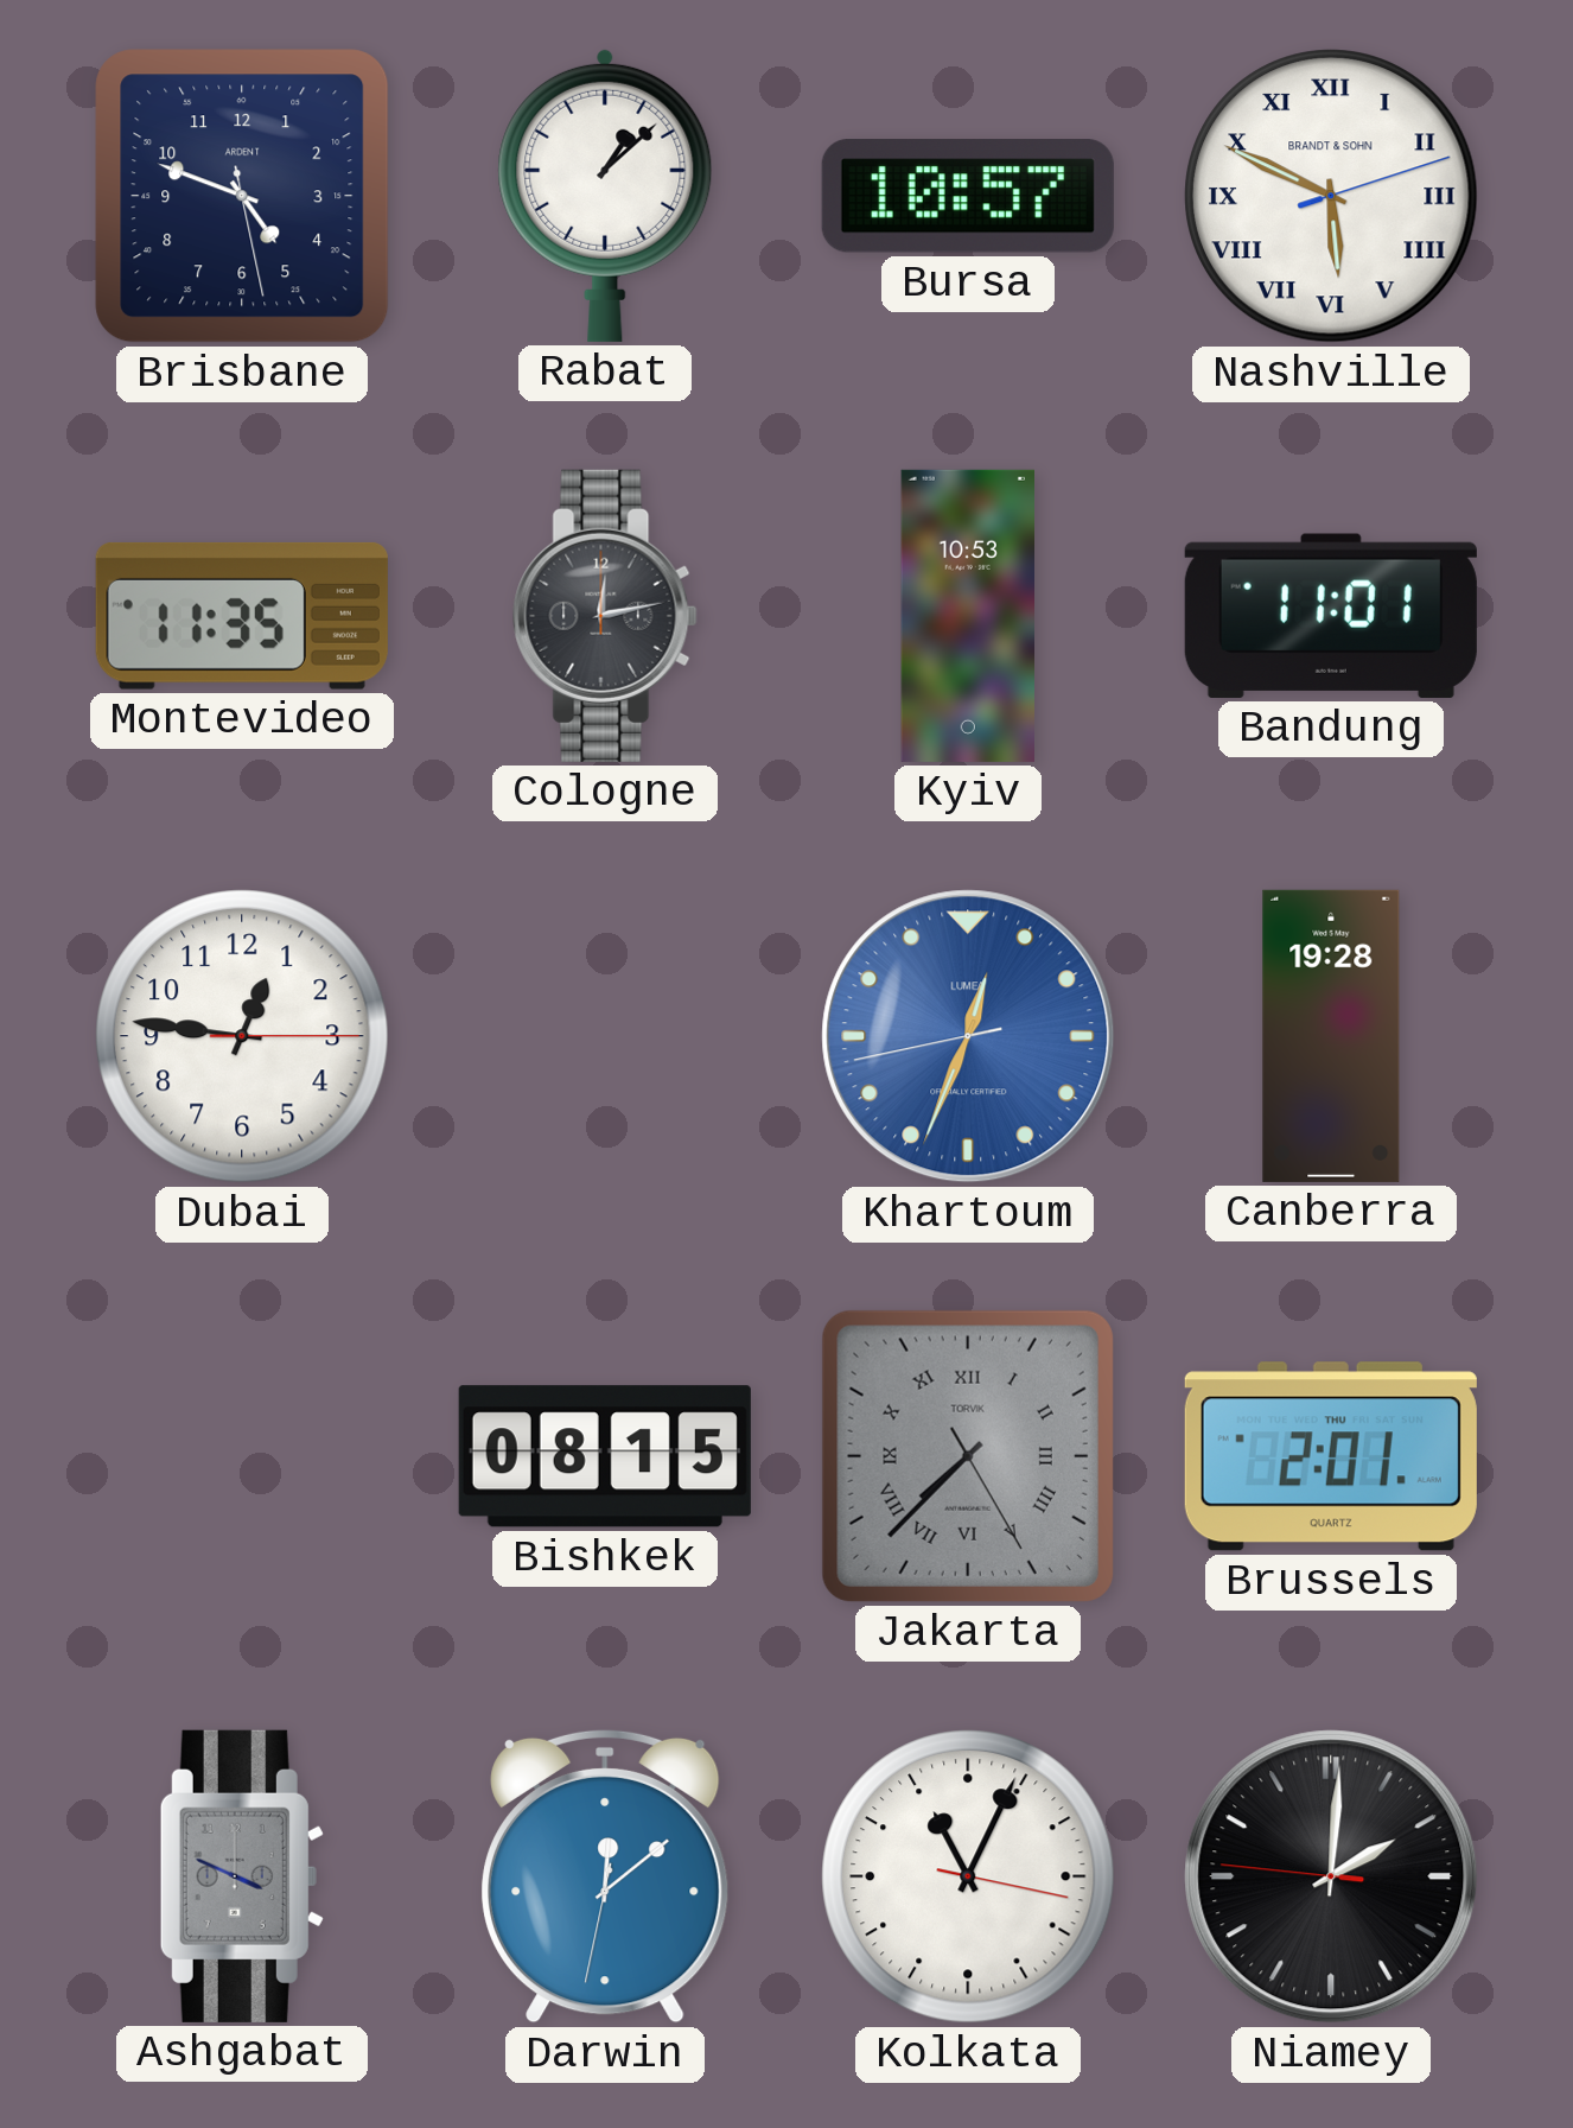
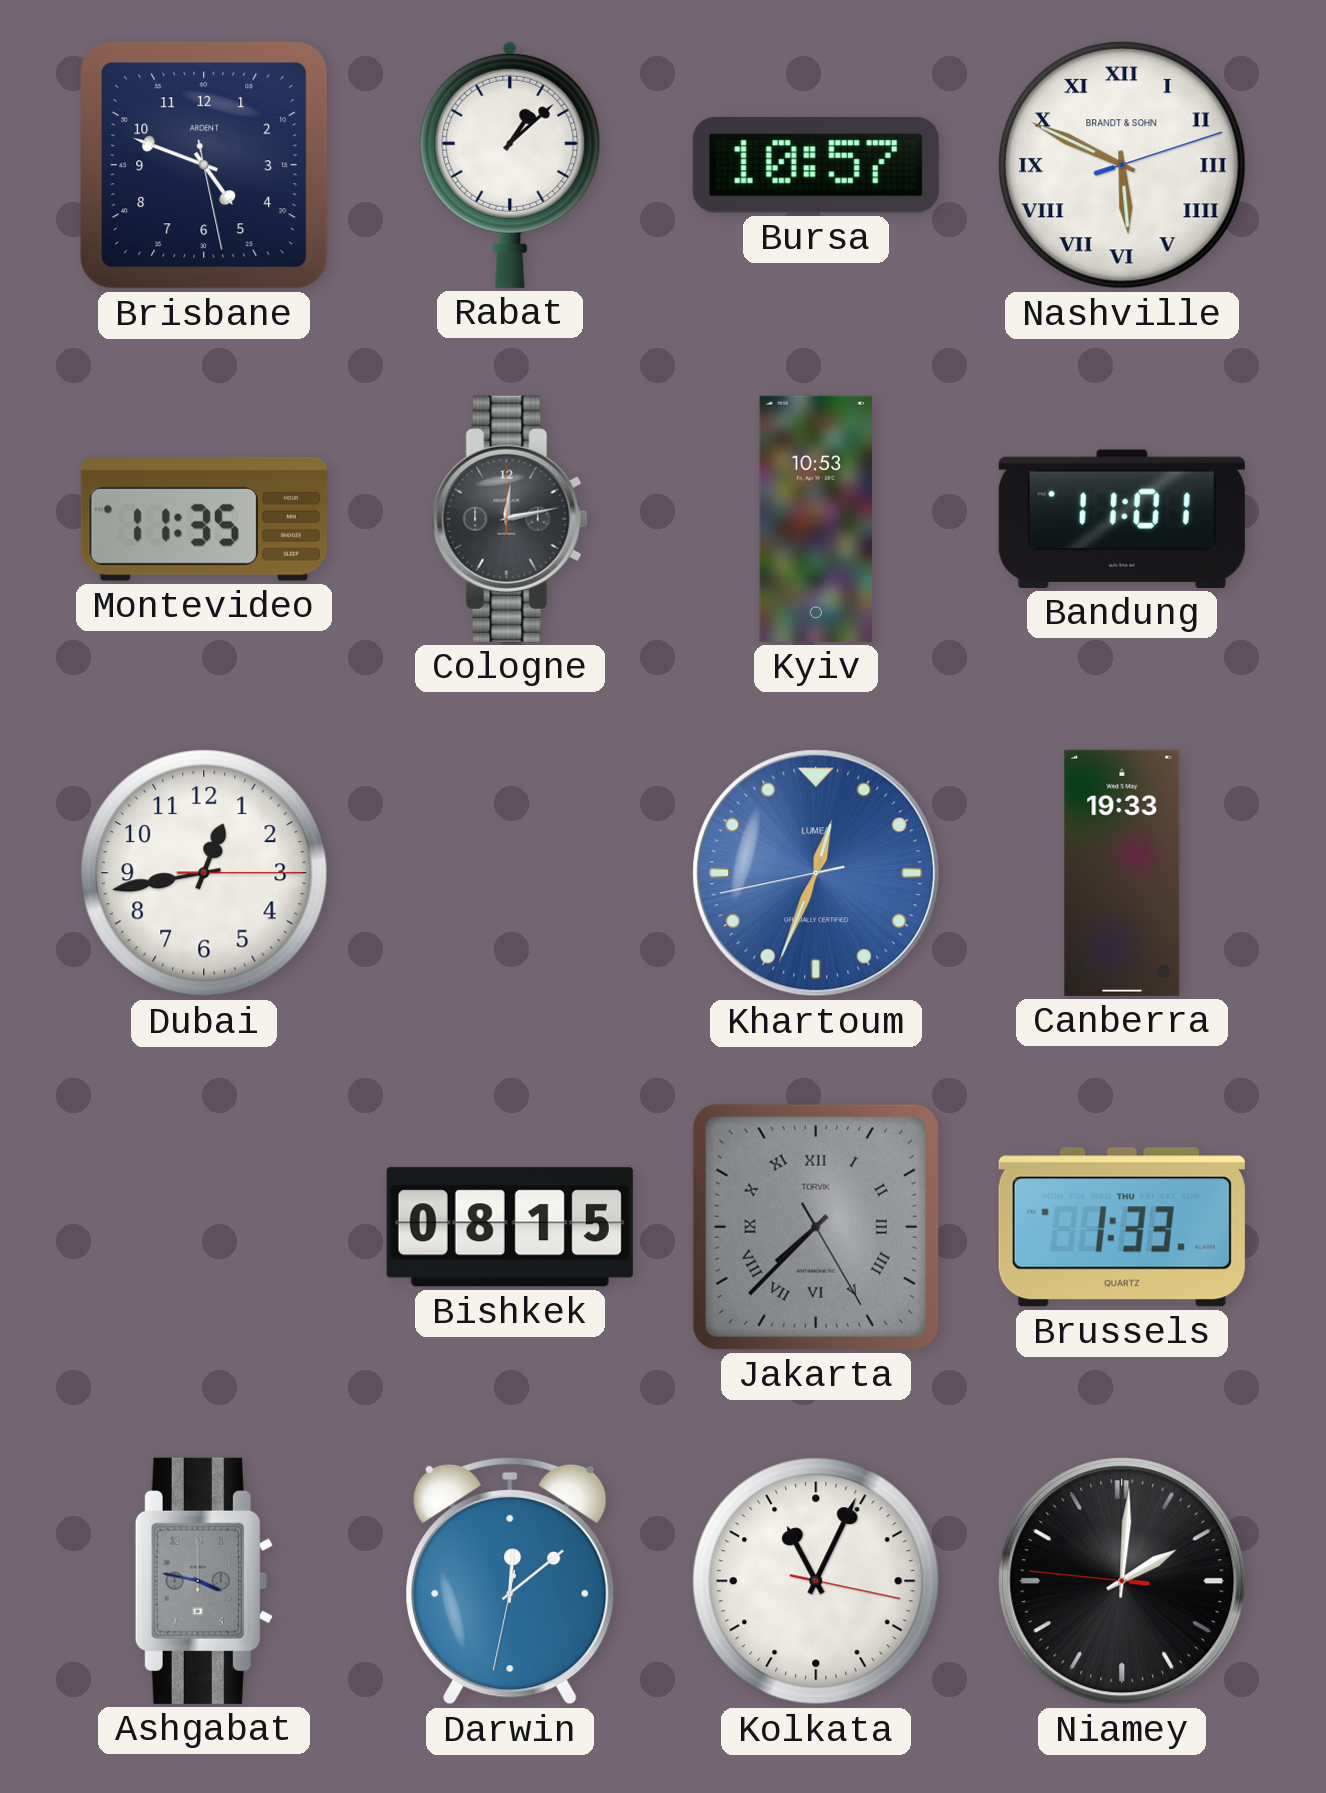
Dubai: 12:46 -> 12:43
Canberra: 19:28 -> 19:33
Brussels: 2:01 -> 1:33
Ashgabat: 3:49 -> 3:47
